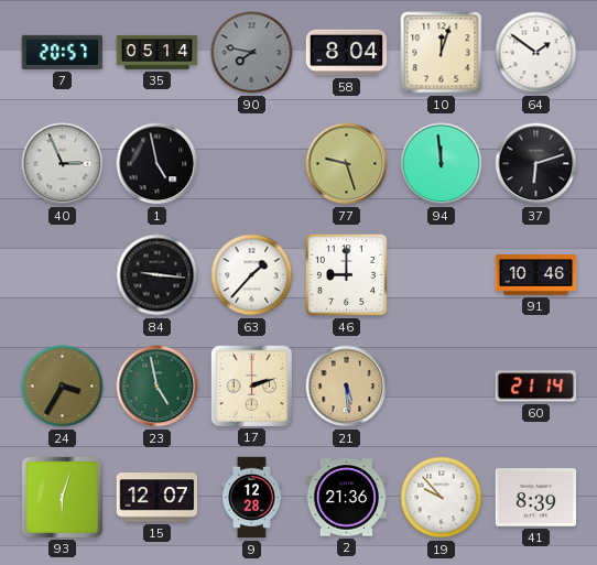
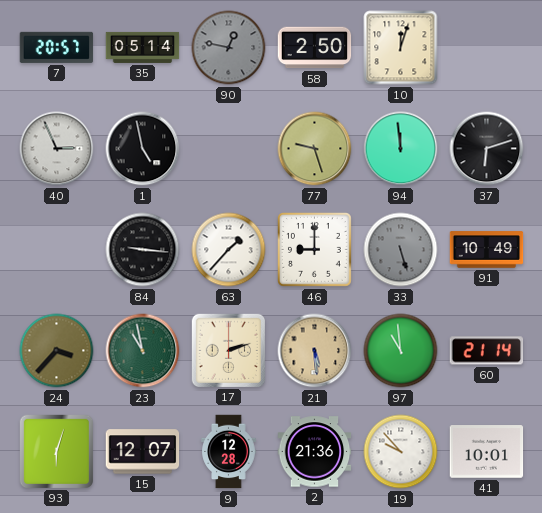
90: 7:47 -> 12:47
58: 8:04 -> 2:50
64: 1:51 -> none
33: none -> 5:27
91: 10:46 -> 10:49
24: 3:35 -> 3:37
23: 4:58 -> 10:58
97: none -> 10:59
41: 8:39 -> 10:01
